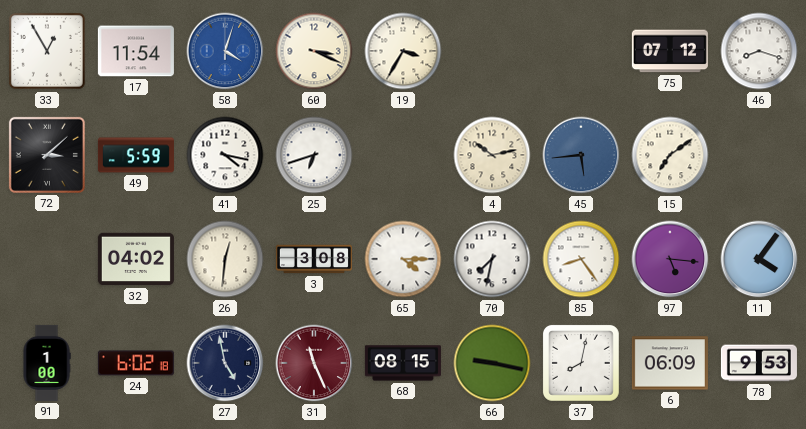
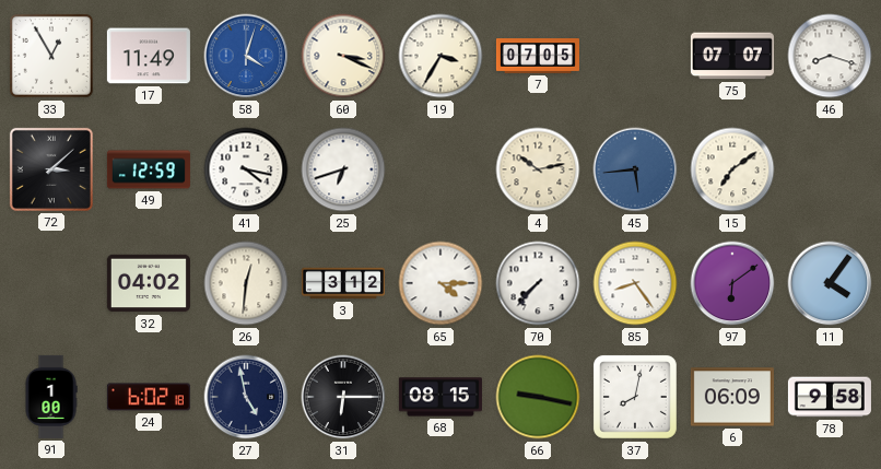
17: 11:54 -> 11:49
7: none -> 07:05
75: 07:12 -> 07:07
49: 5:59 -> 12:59
3: 3:08 -> 3:12
70: 7:32 -> 7:37
97: 5:16 -> 6:09
31: 11:26 -> 6:15
31 dial: burgundy -> black
78: 9:53 -> 9:58
